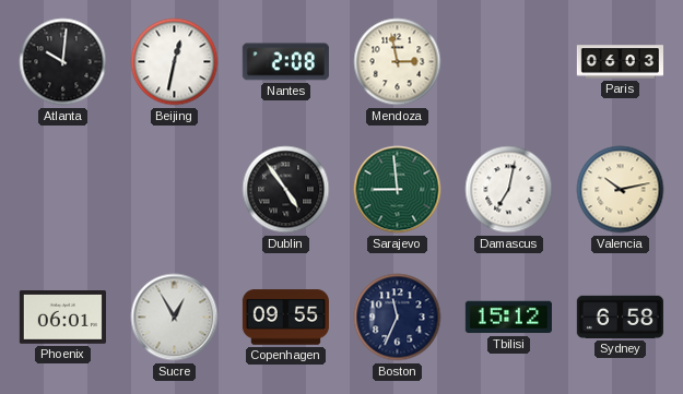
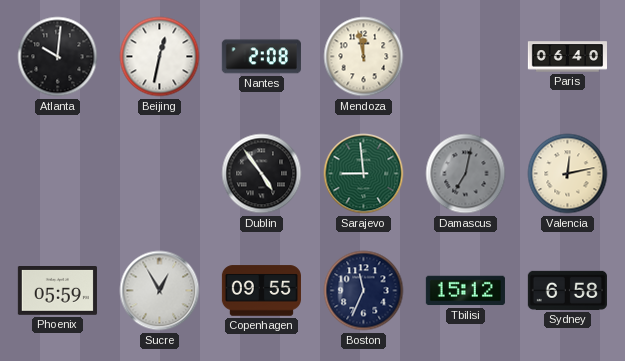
Mendoza: 2:58 -> 11:58
Paris: 06:03 -> 06:40
Damascus dial: white -> grey
Valencia: 10:13 -> 12:13
Phoenix: 06:01 -> 05:59
